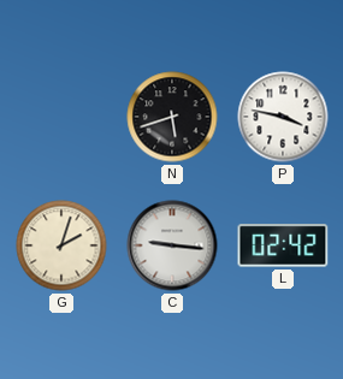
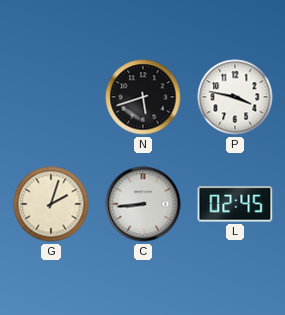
C: 9:16 -> 8:44
L: 02:42 -> 02:45
